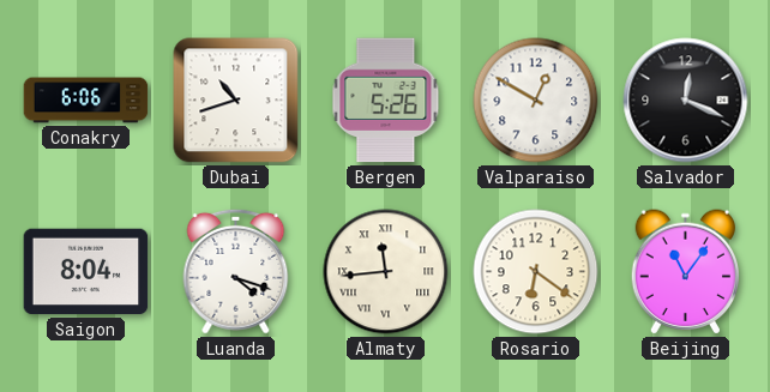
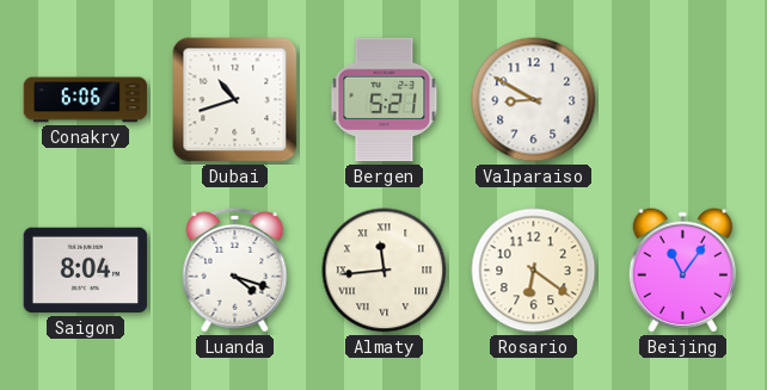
Bergen: 5:26 -> 5:21
Valparaiso: 12:50 -> 8:50
Salvador: 12:19 -> none
